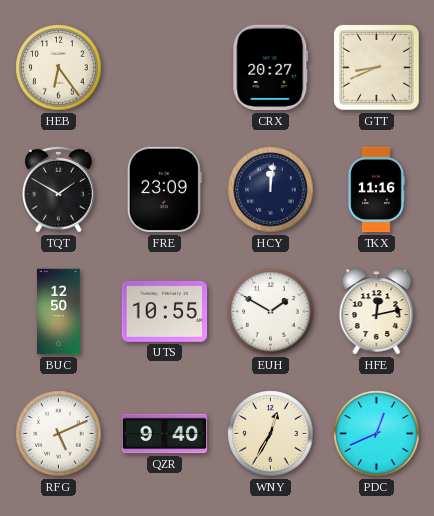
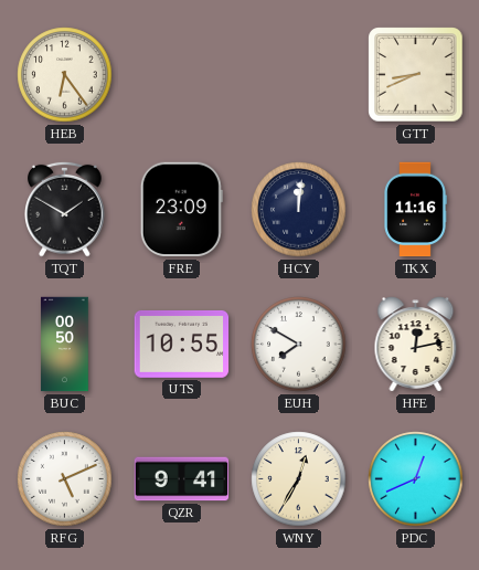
CRX: 20:27 -> none
BUC: 12:50 -> 00:50
EUH: 1:50 -> 7:50
QZR: 9:40 -> 9:41
